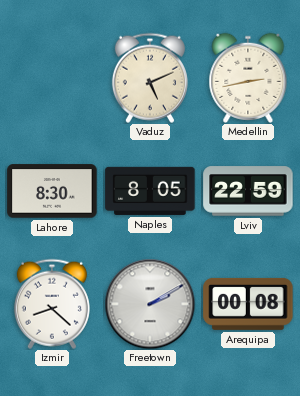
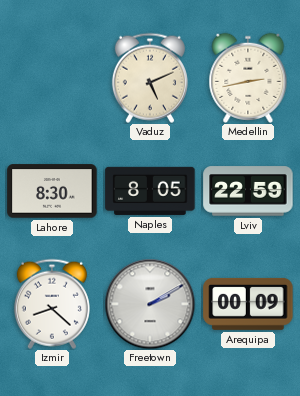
Arequipa: 00:08 -> 00:09
